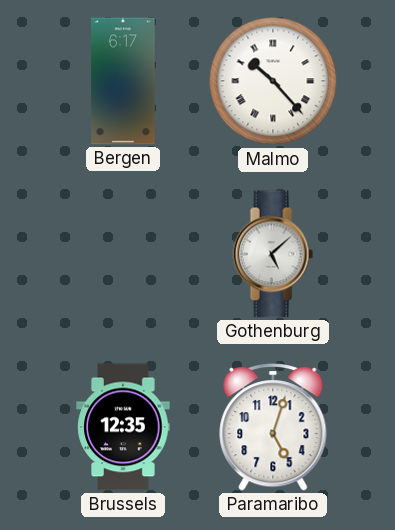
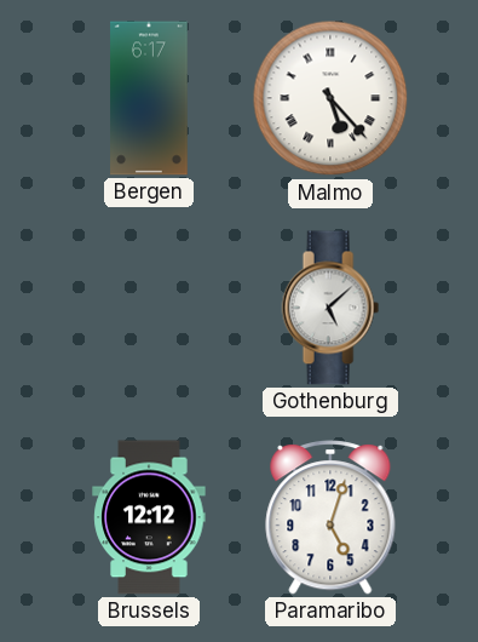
Malmo: 10:23 -> 5:23
Brussels: 12:35 -> 12:12
